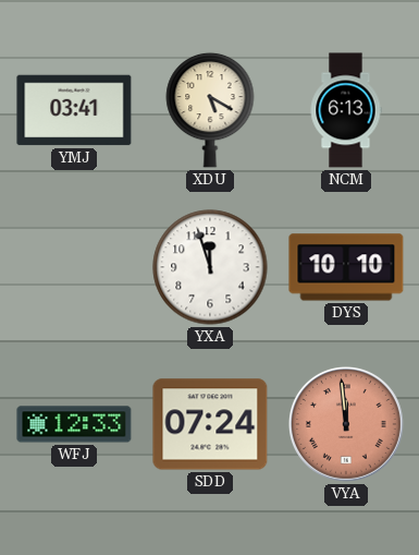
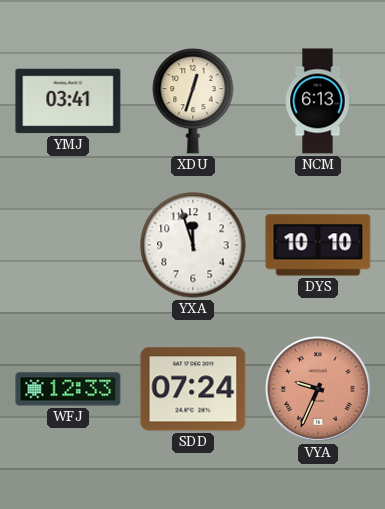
XDU: 5:20 -> 12:33
VYA: 11:59 -> 9:34
